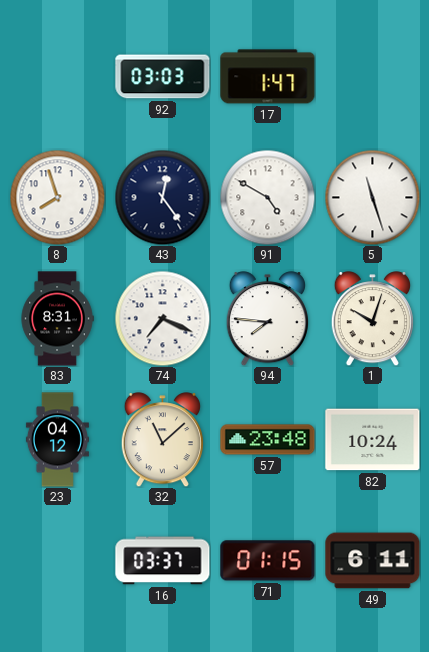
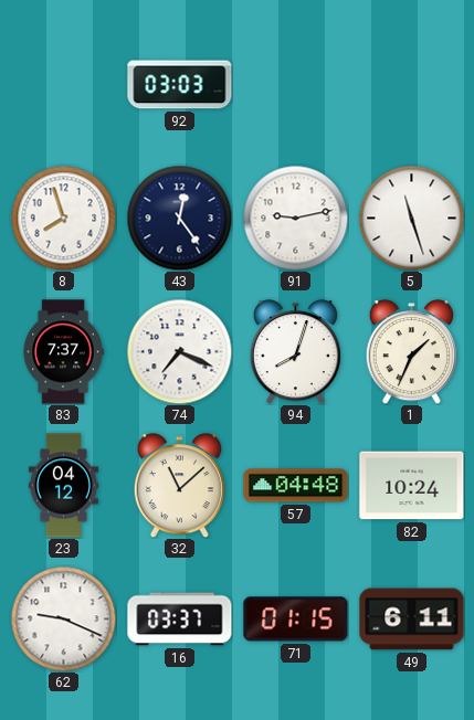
17: 1:47 -> none
91: 4:50 -> 9:13
83: 8:31 -> 7:37
94: 7:46 -> 8:03
1: 10:03 -> 1:34
57: 23:48 -> 04:48
62: none -> 9:19
